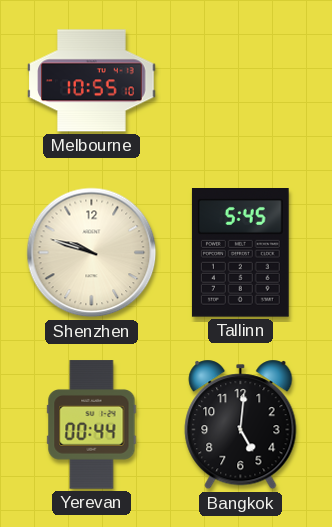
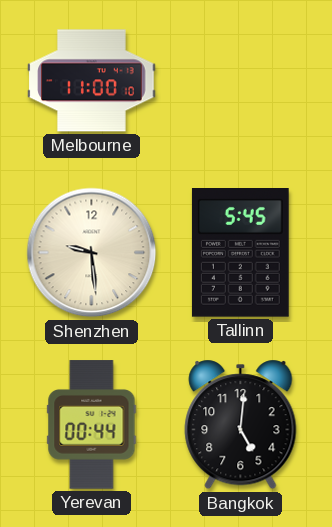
Melbourne: 10:55 -> 11:00
Shenzhen: 9:48 -> 9:29
